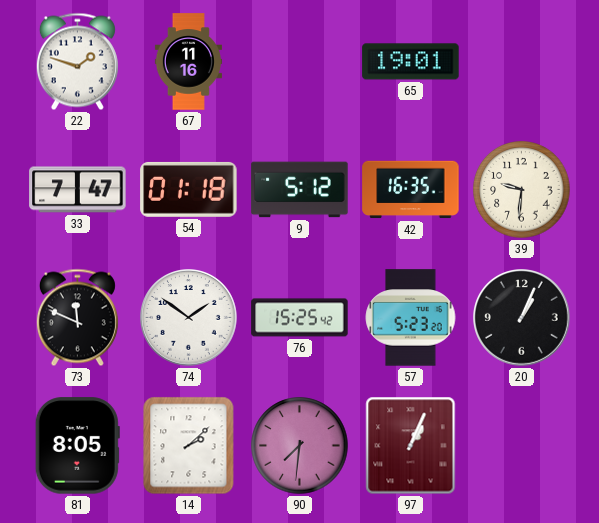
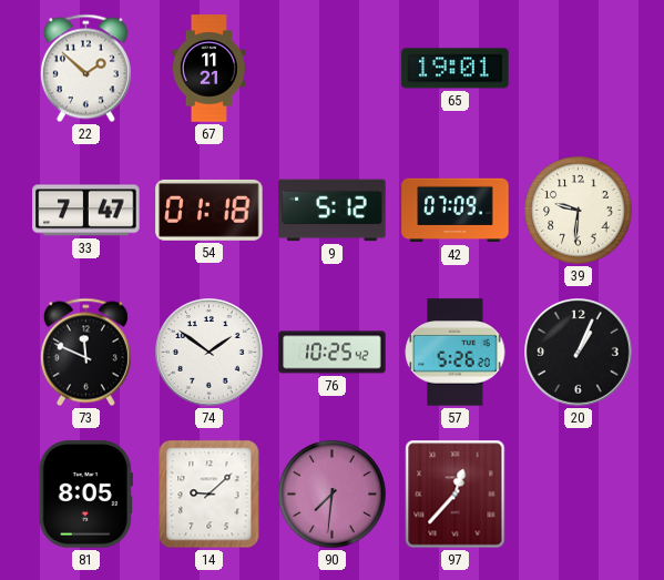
22: 1:48 -> 1:52
67: 11:16 -> 11:21
42: 16:35 -> 07:09
76: 15:25 -> 10:25
57: 5:23 -> 5:26
14: 2:08 -> 9:08
97: 1:04 -> 12:37
